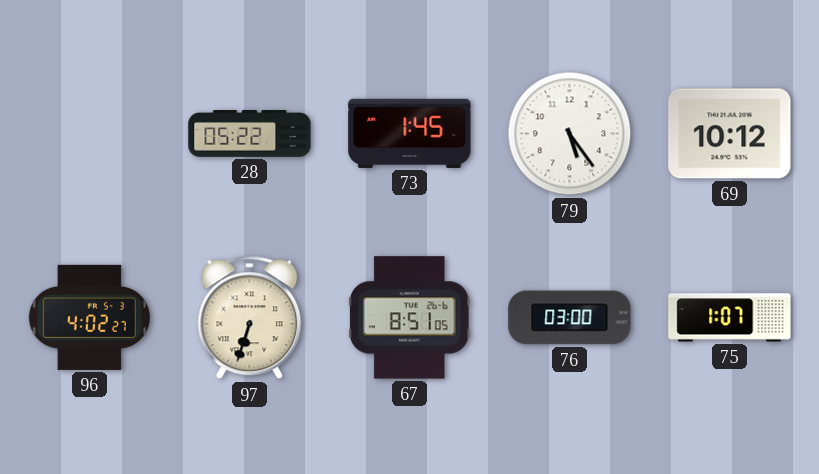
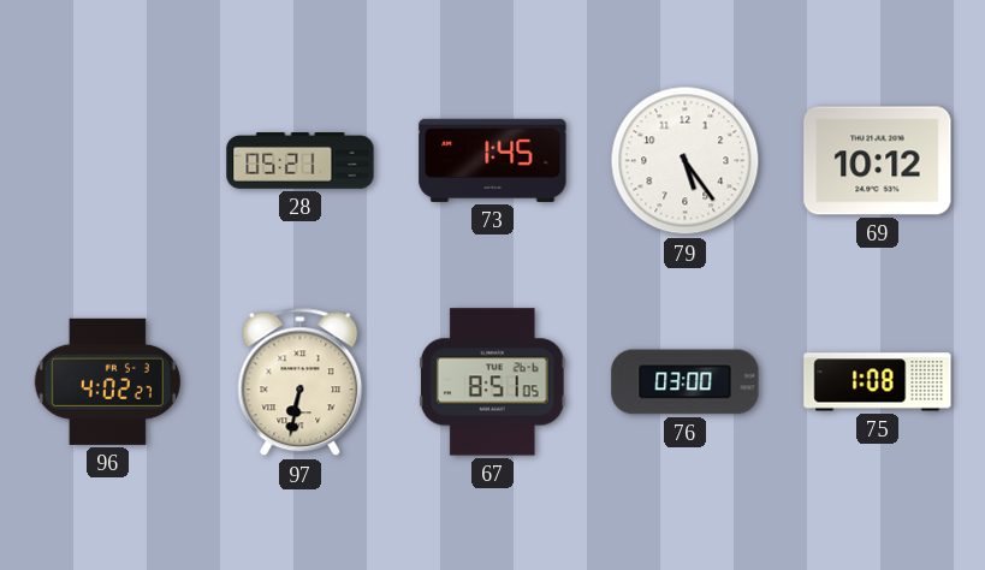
28: 05:22 -> 05:21
97: 6:33 -> 6:32
75: 1:07 -> 1:08
